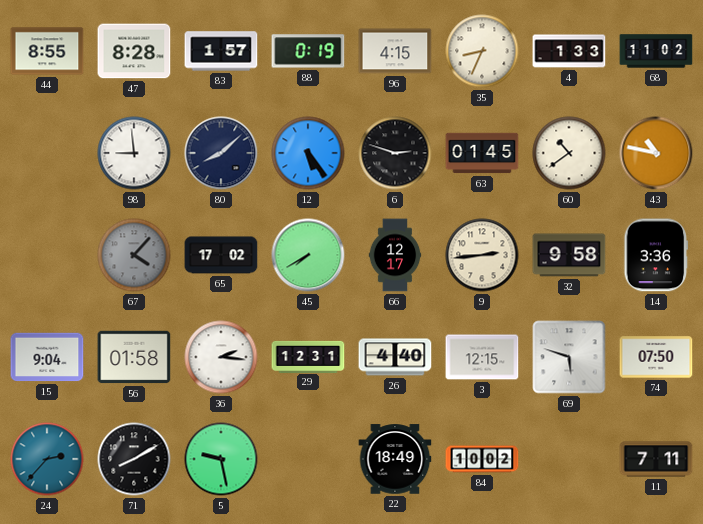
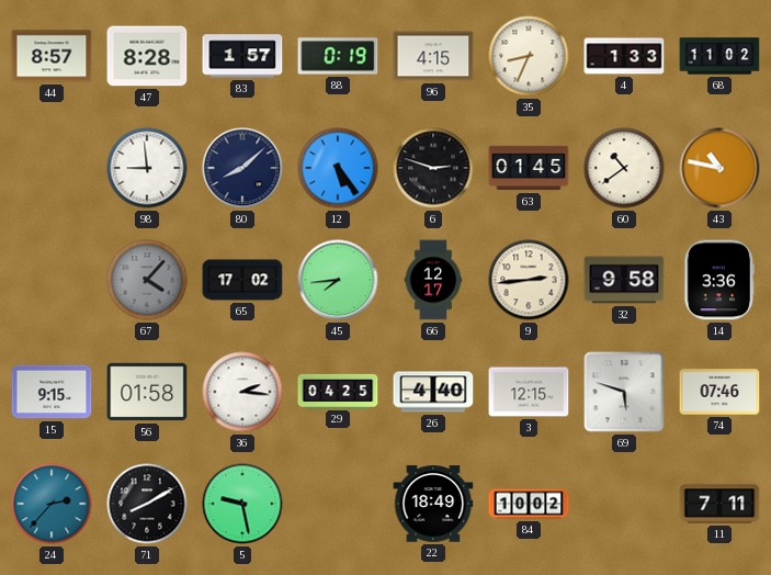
44: 8:55 -> 8:57
45: 7:40 -> 7:44
15: 9:04 -> 9:15
29: 12:31 -> 04:25
74: 07:50 -> 07:46
